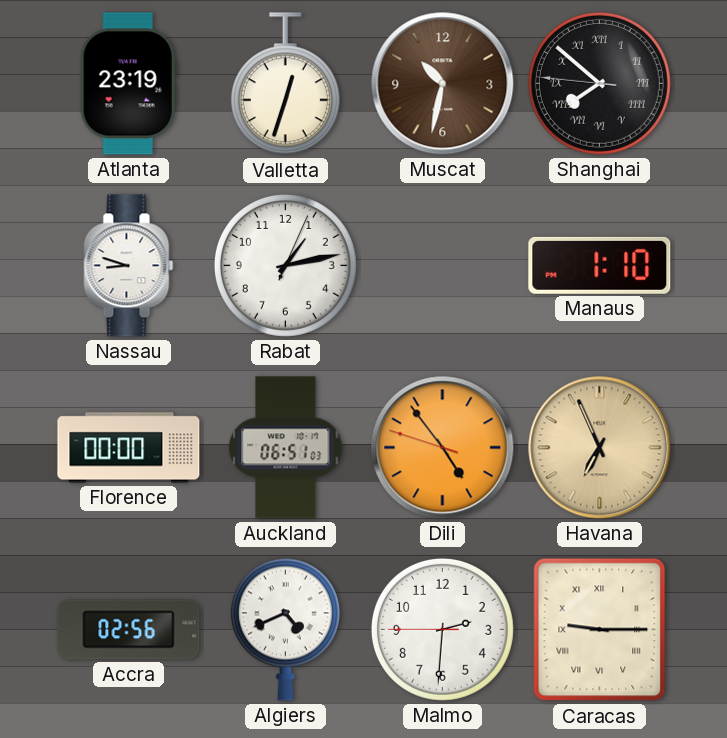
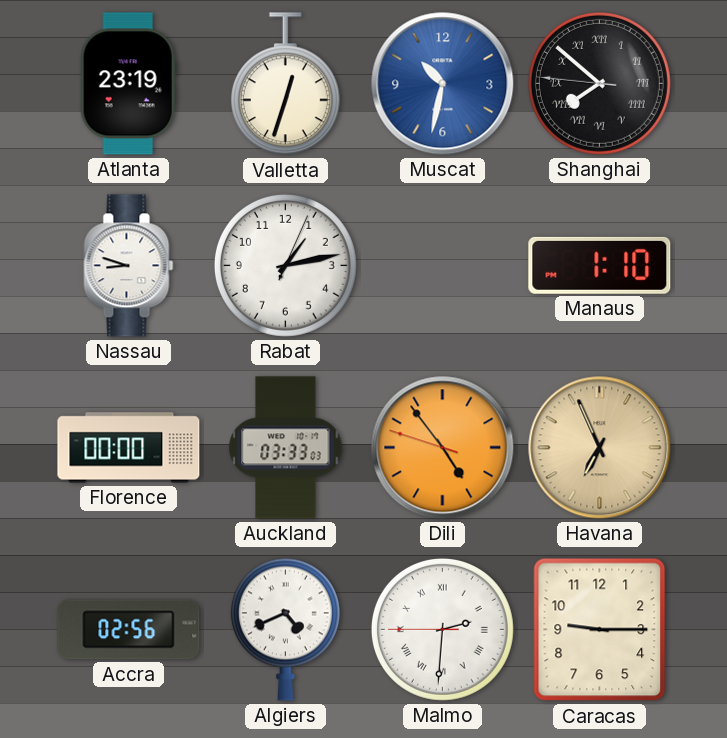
Muscat dial: brown -> blue
Auckland: 06:51 -> 03:33
Malmo numerals: Arabic -> Roman
Caracas numerals: Roman -> Arabic
